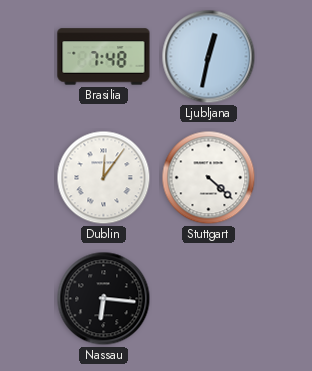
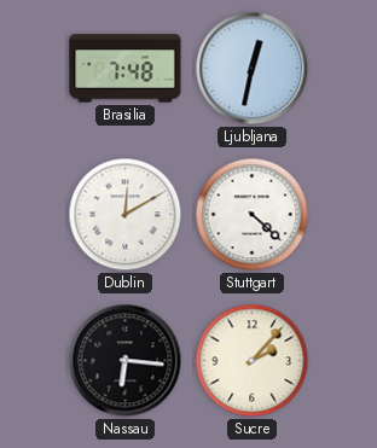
Dublin: 12:06 -> 12:10
Sucre: none -> 2:07
